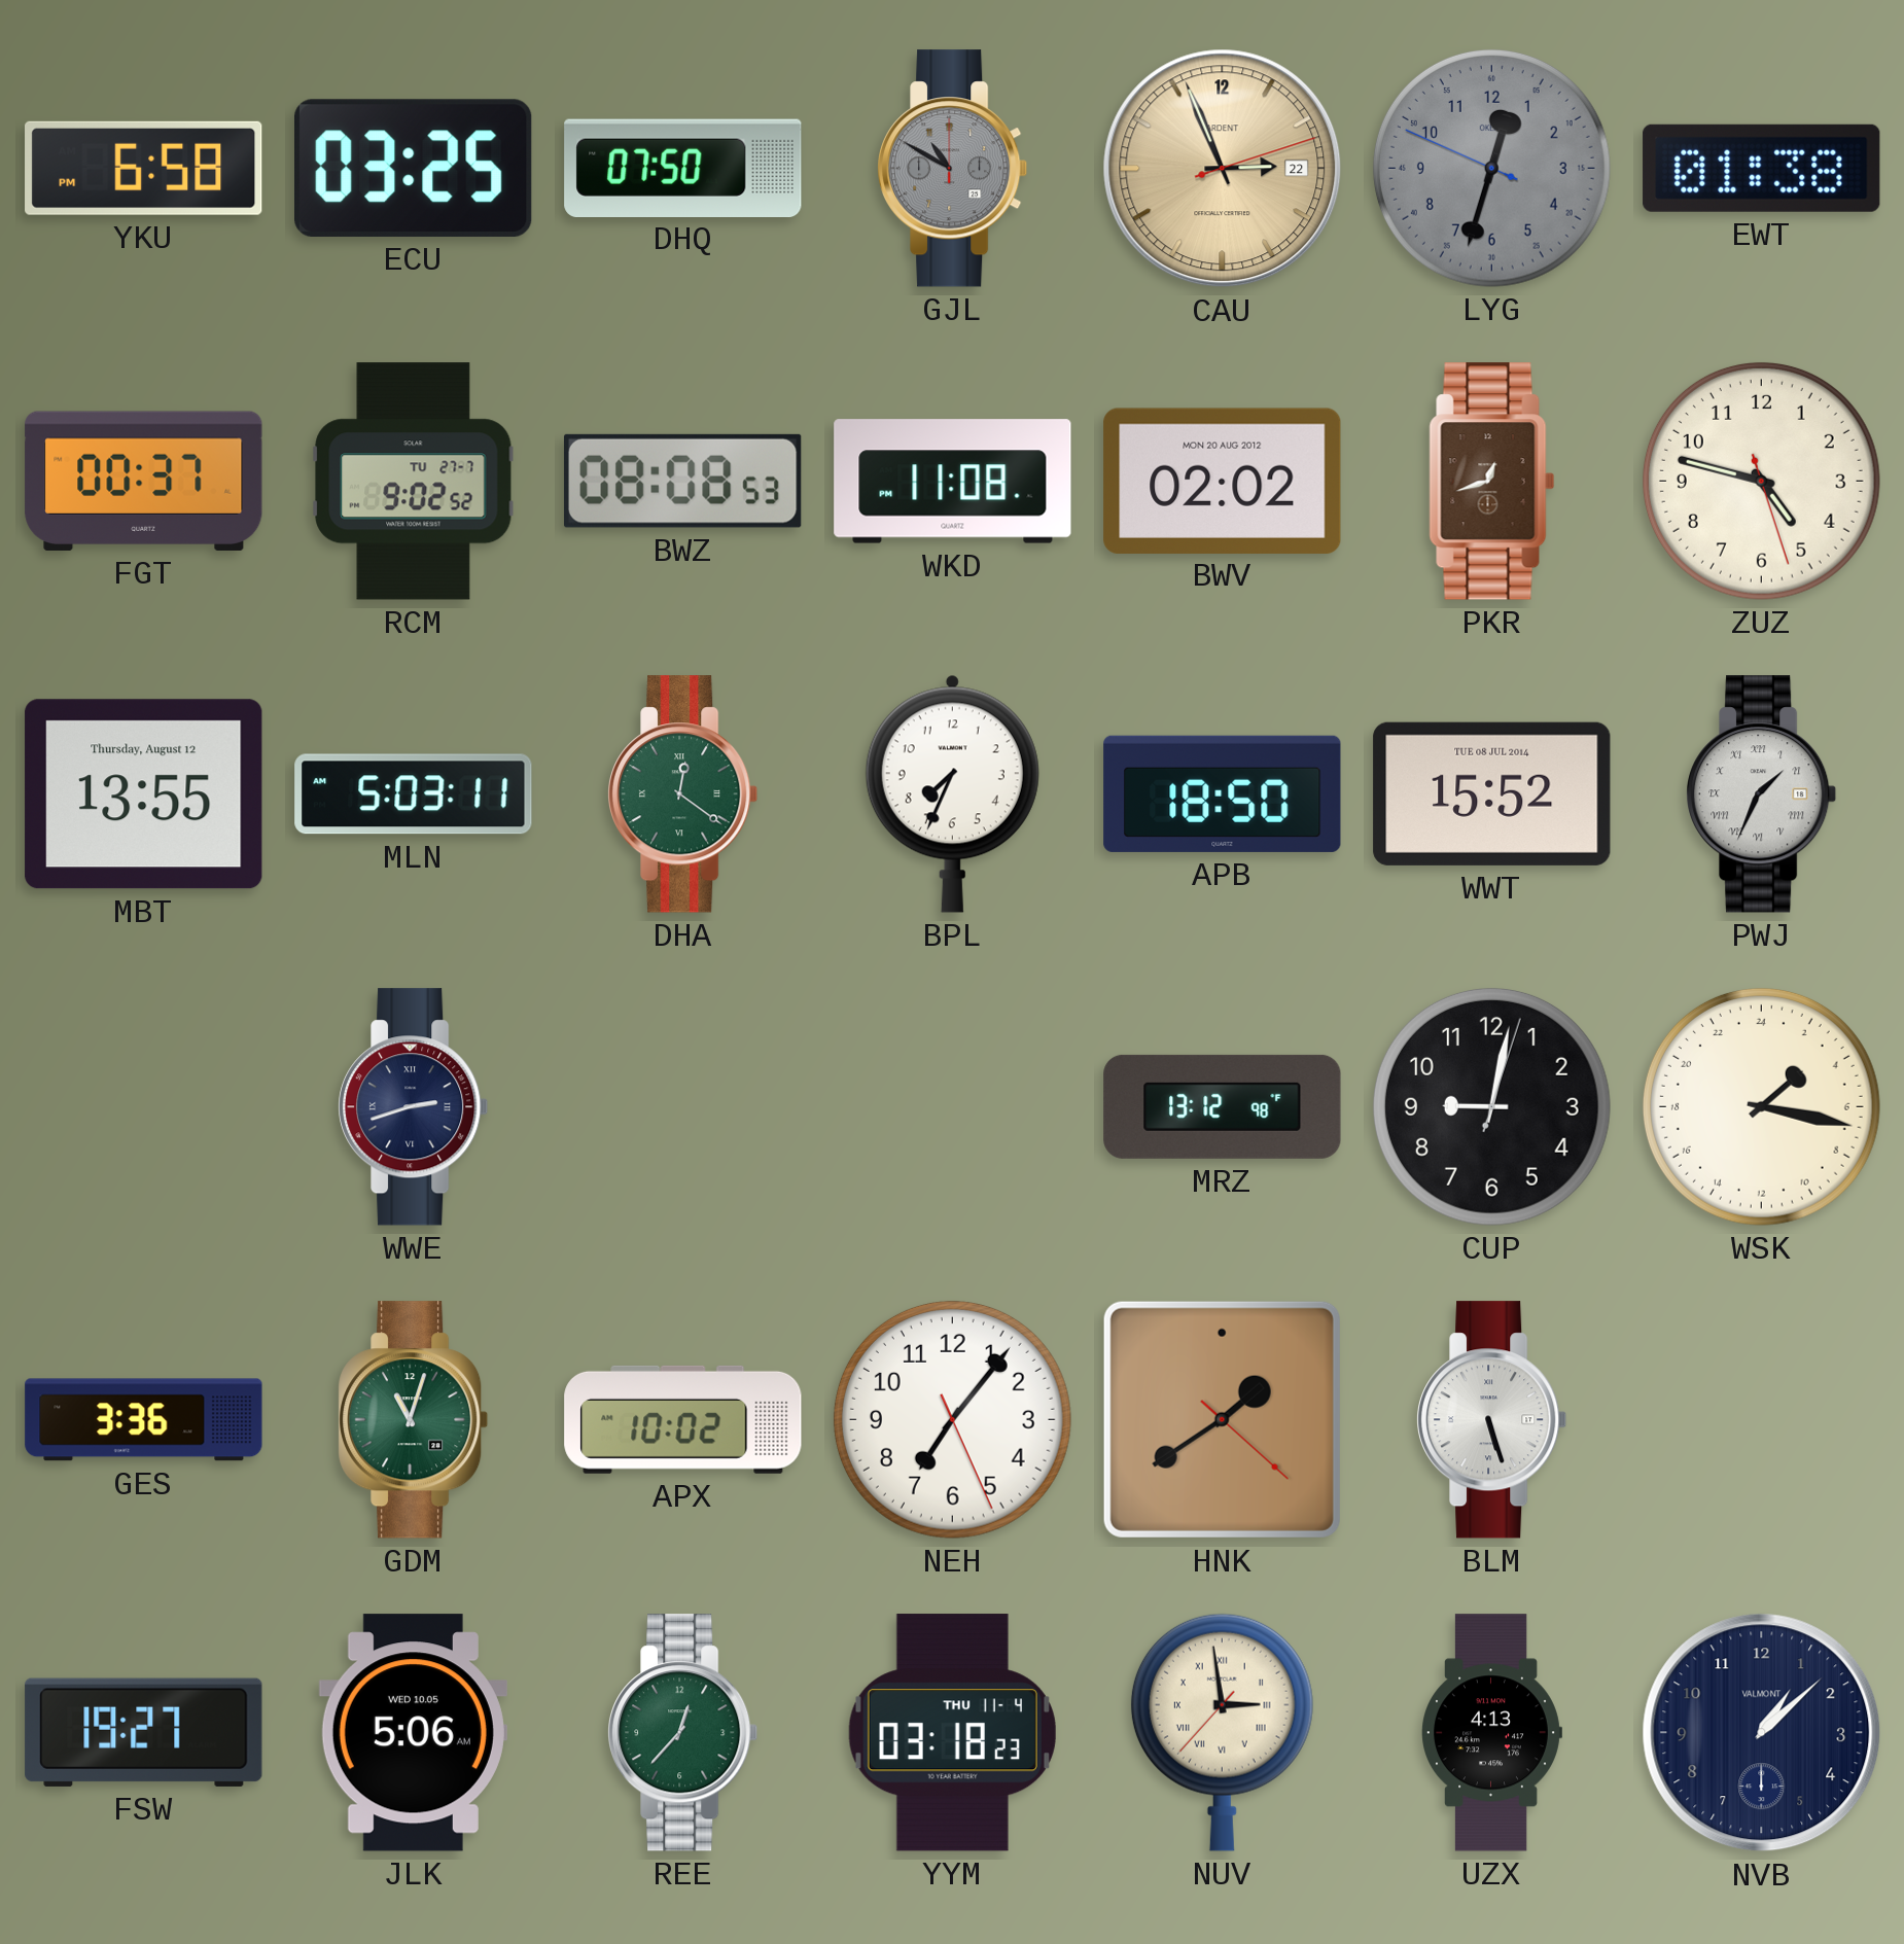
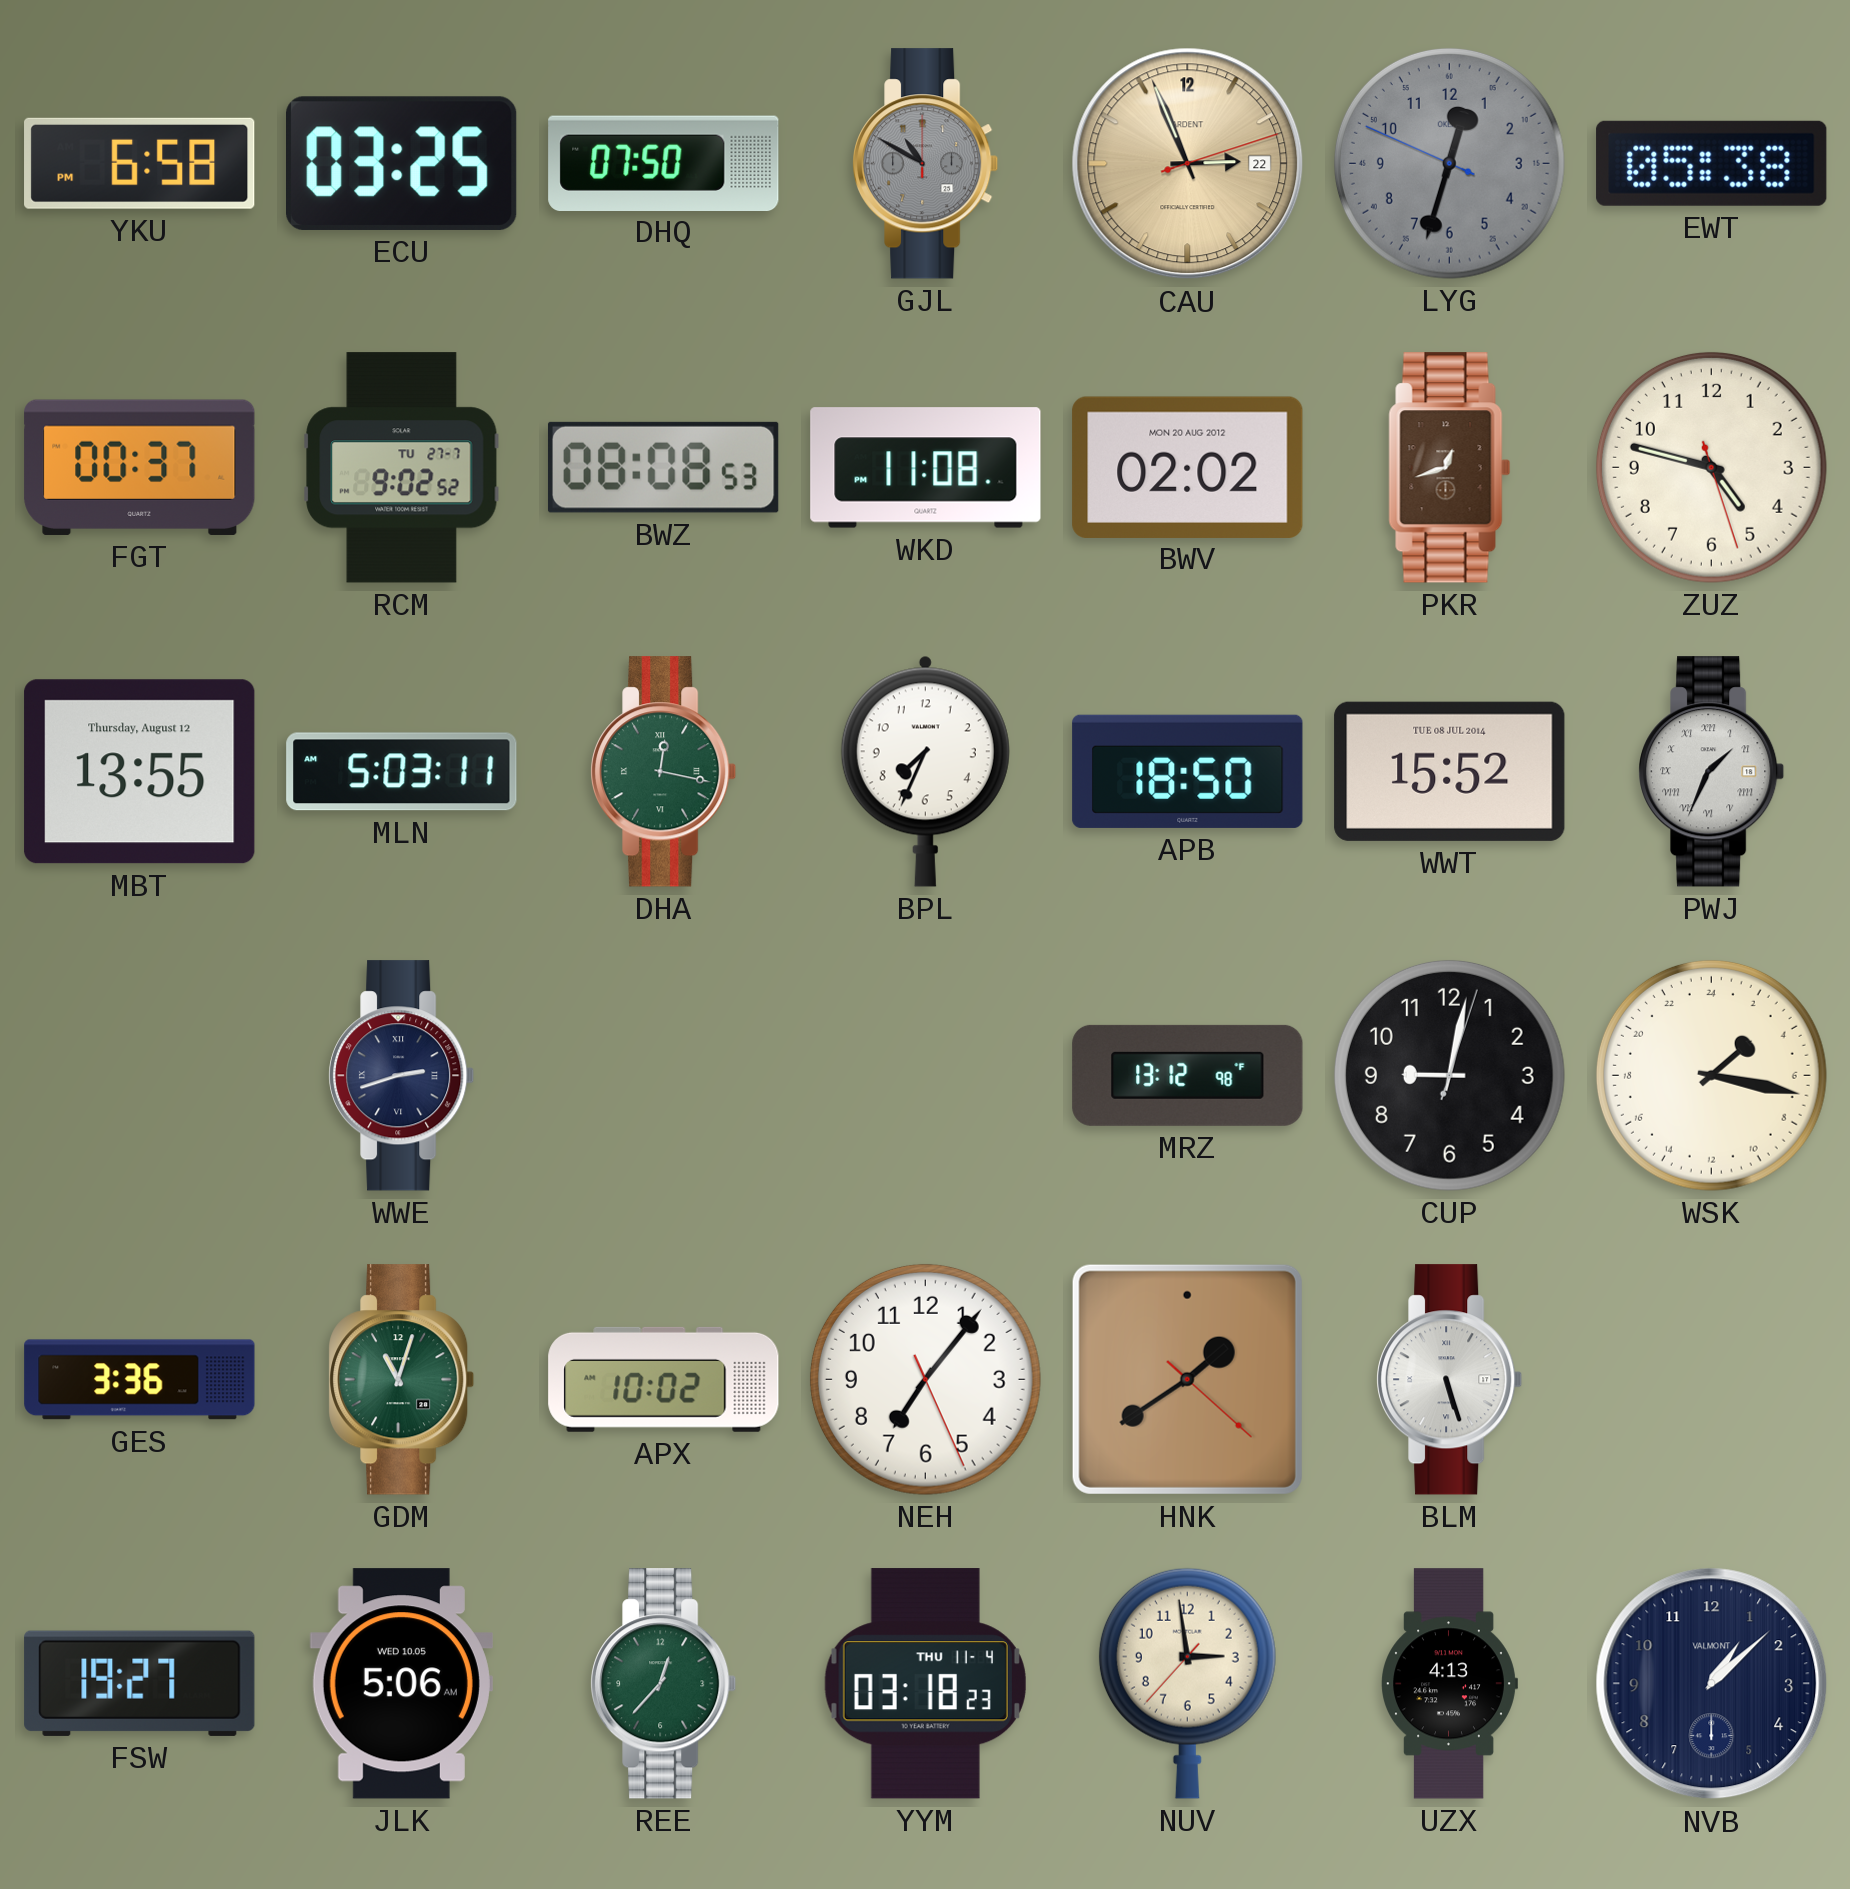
EWT: 01:38 -> 05:38
DHA: 12:21 -> 12:17
NUV numerals: Roman -> Arabic
